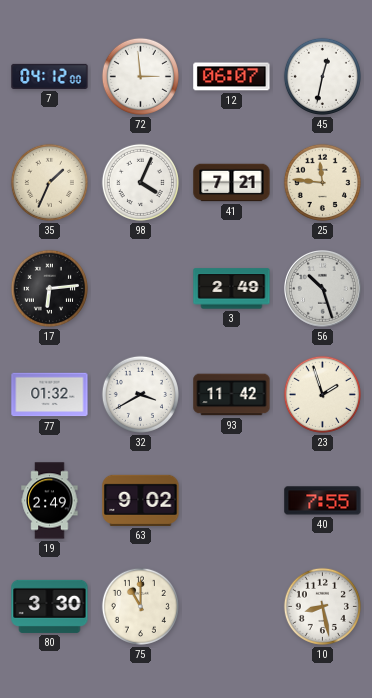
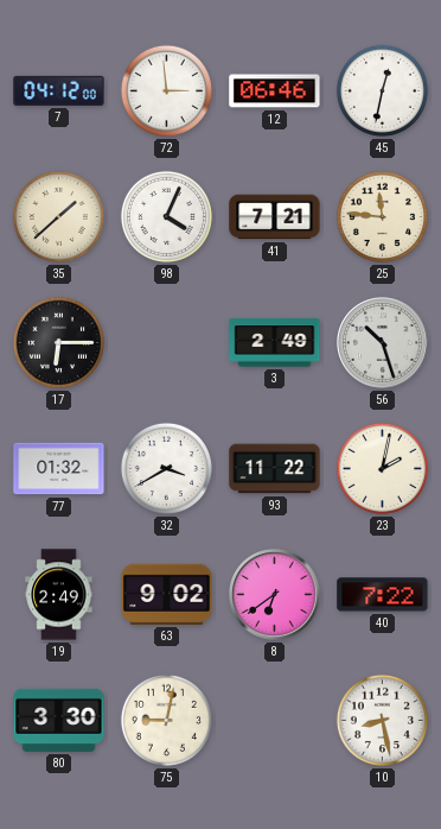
12: 06:07 -> 06:46
35: 1:34 -> 1:38
17: 6:14 -> 6:15
93: 11:42 -> 11:22
23: 1:57 -> 2:02
8: none -> 6:39
40: 7:55 -> 7:22
75: 11:00 -> 9:02
